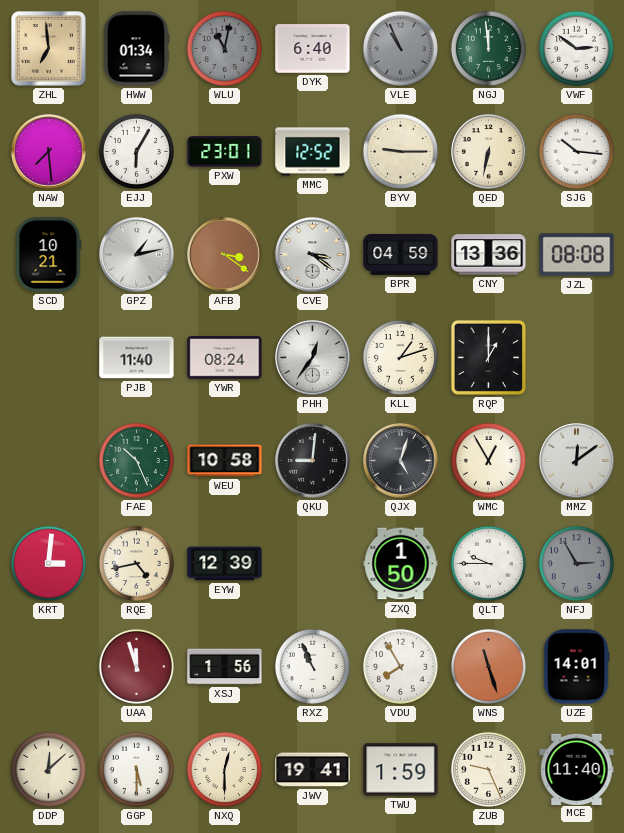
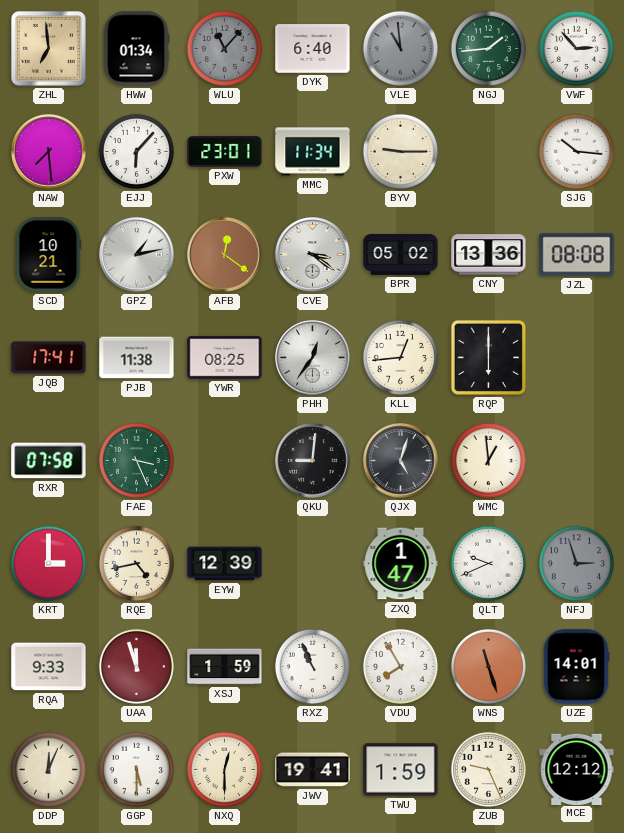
WLU: 11:02 -> 11:07
VLE: 10:56 -> 10:59
NGJ: 11:59 -> 1:44
VWF: 2:51 -> 2:53
EJJ: 6:05 -> 6:07
MMC: 12:52 -> 11:34
QED: 6:32 -> none
AFB: 3:21 -> 12:21
BPR: 04:59 -> 05:02
JQB: none -> 17:41
PJB: 11:40 -> 11:38
YWR: 08:24 -> 08:25
KLL: 1:12 -> 12:44
RQP: 1:00 -> 6:00
RXR: none -> 07:58
FAE: 10:26 -> 3:26
WEU: 10:58 -> none
WMC: 12:55 -> 12:59
MMZ: 12:09 -> none
KRT: 3:01 -> 3:00
ZXQ: 1:50 -> 1:47
QLT: 9:45 -> 9:41
NFJ: 2:55 -> 2:57
RQA: none -> 9:33
XSJ: 1:56 -> 1:59
DDP: 12:08 -> 12:04
MCE: 11:40 -> 12:12
